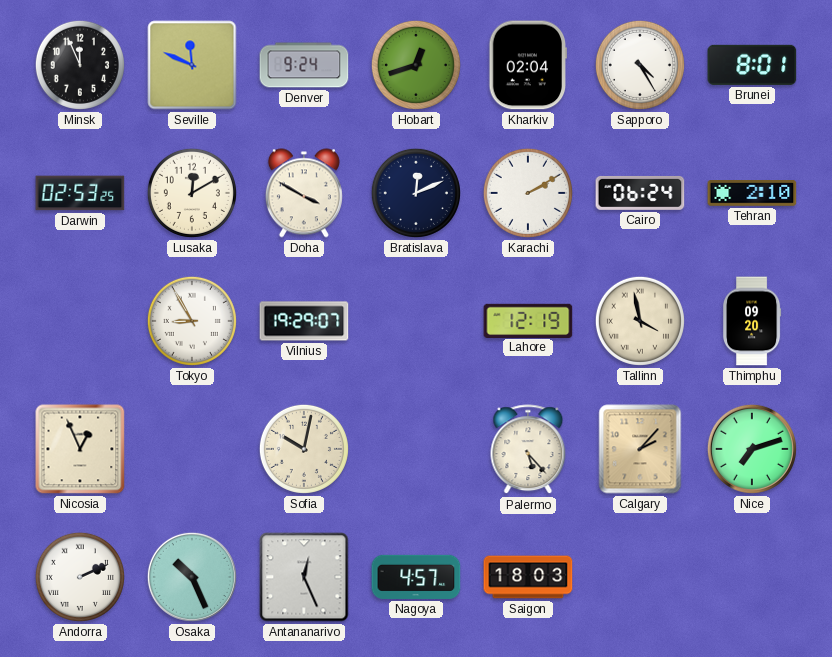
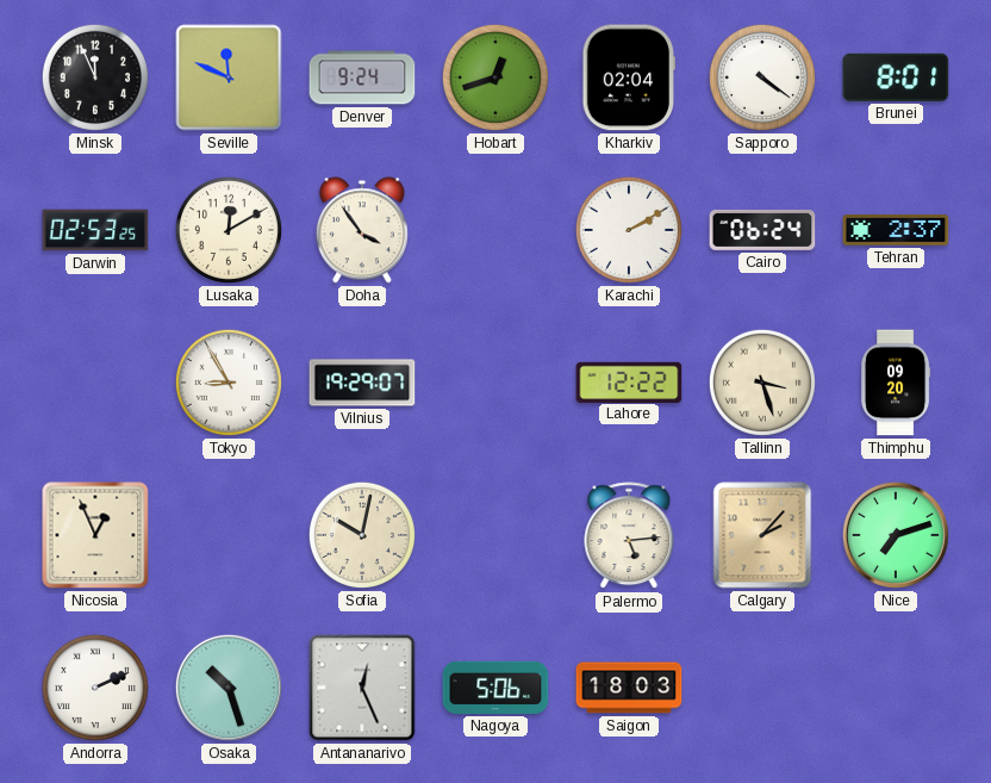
Sapporo: 4:25 -> 4:21
Doha: 3:50 -> 3:54
Bratislava: 12:11 -> none
Tehran: 2:10 -> 2:37
Lahore: 12:19 -> 12:22
Tallinn: 3:58 -> 3:27
Palermo: 5:23 -> 5:14
Osaka: 10:26 -> 10:27
Nagoya: 4:57 -> 5:06
